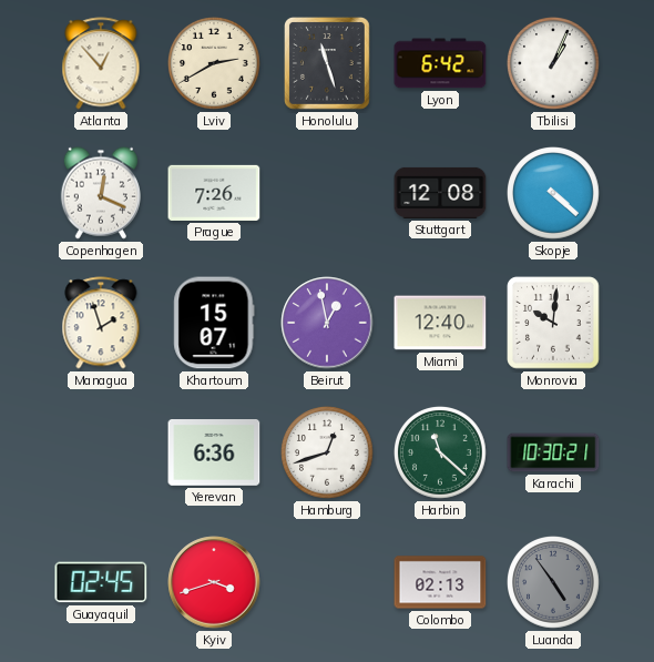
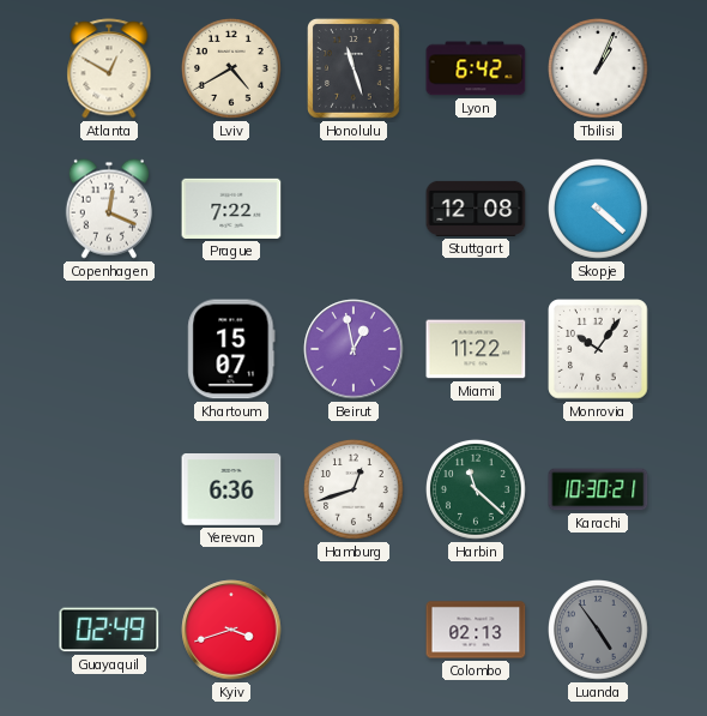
Atlanta: 12:53 -> 12:50
Lviv: 2:40 -> 4:40
Prague: 7:26 -> 7:22
Managua: 1:57 -> none
Miami: 12:40 -> 11:22
Monrovia: 10:01 -> 10:06
Guayaquil: 02:45 -> 02:49
